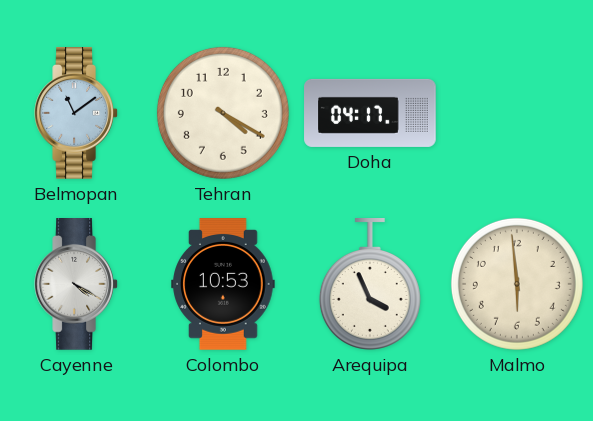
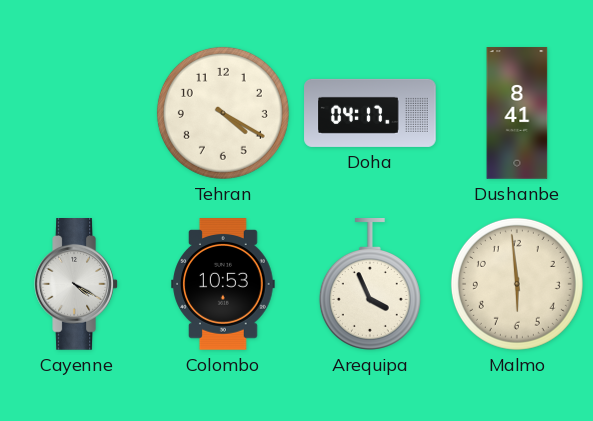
Belmopan: 11:09 -> none
Dushanbe: none -> 8:41
